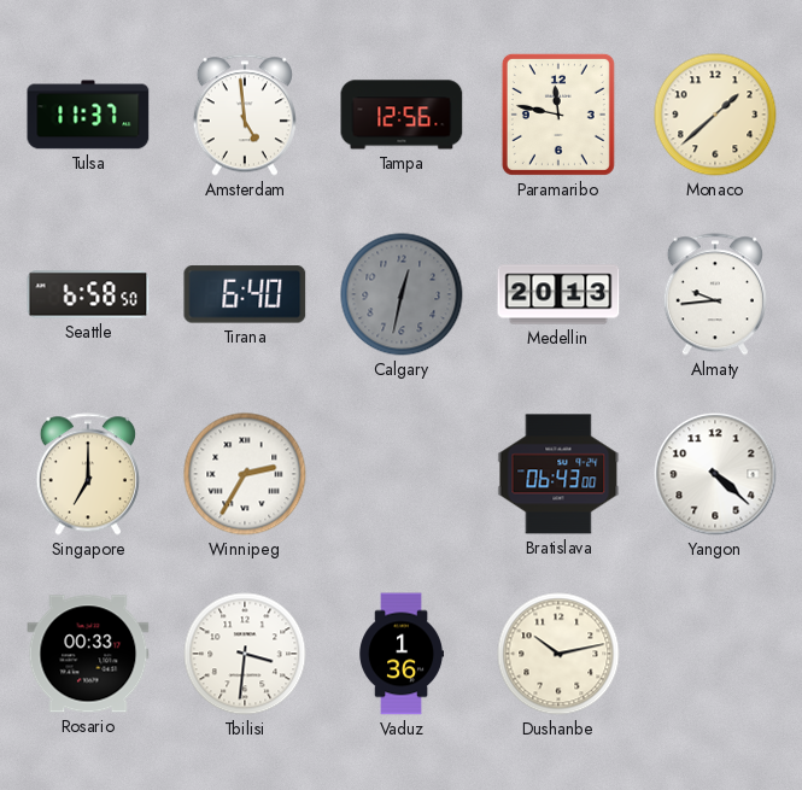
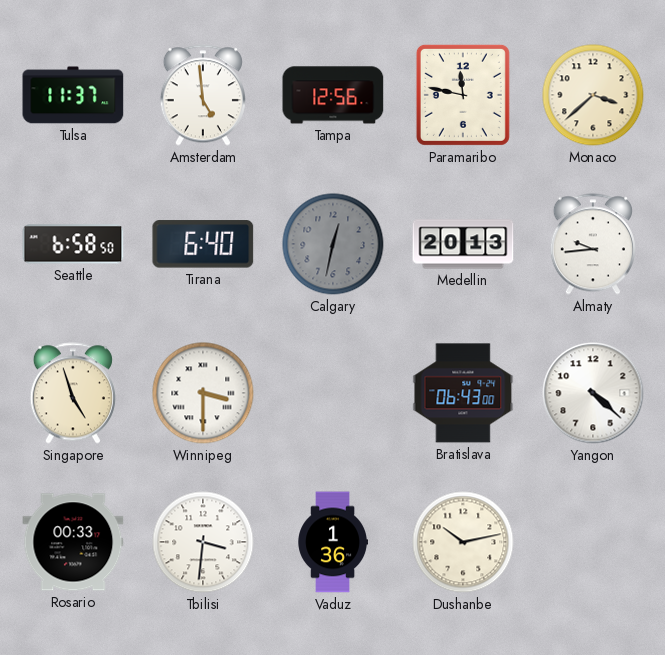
Monaco: 1:38 -> 3:38
Singapore: 7:00 -> 4:57
Winnipeg: 2:35 -> 3:30
